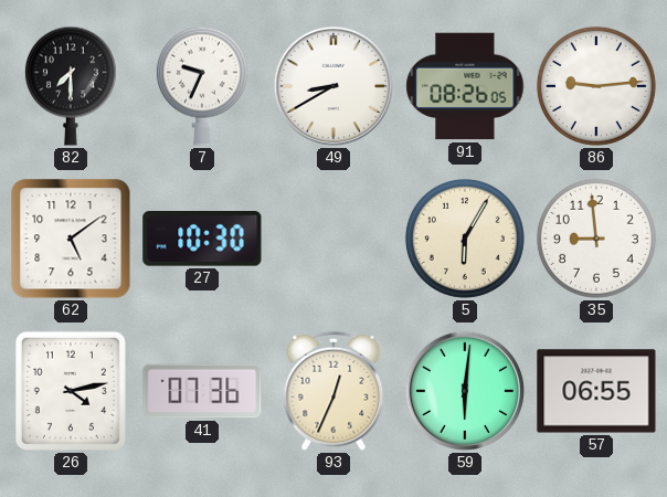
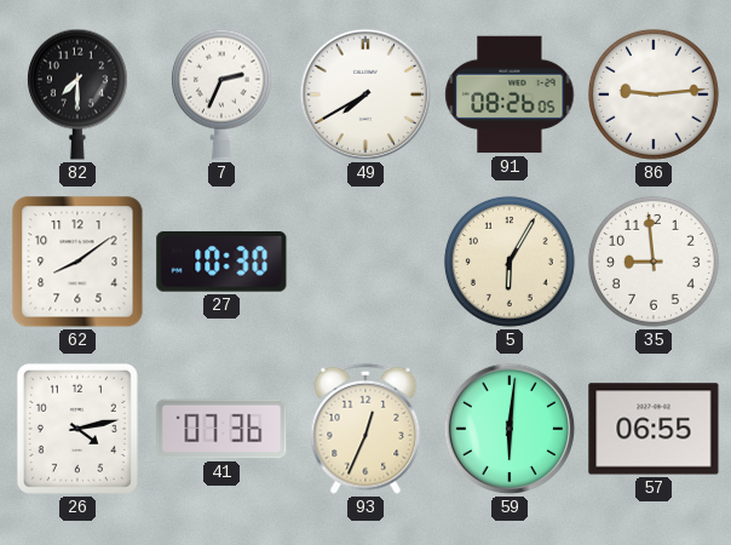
7: 9:34 -> 2:34
49: 8:40 -> 7:40
62: 5:09 -> 8:09
